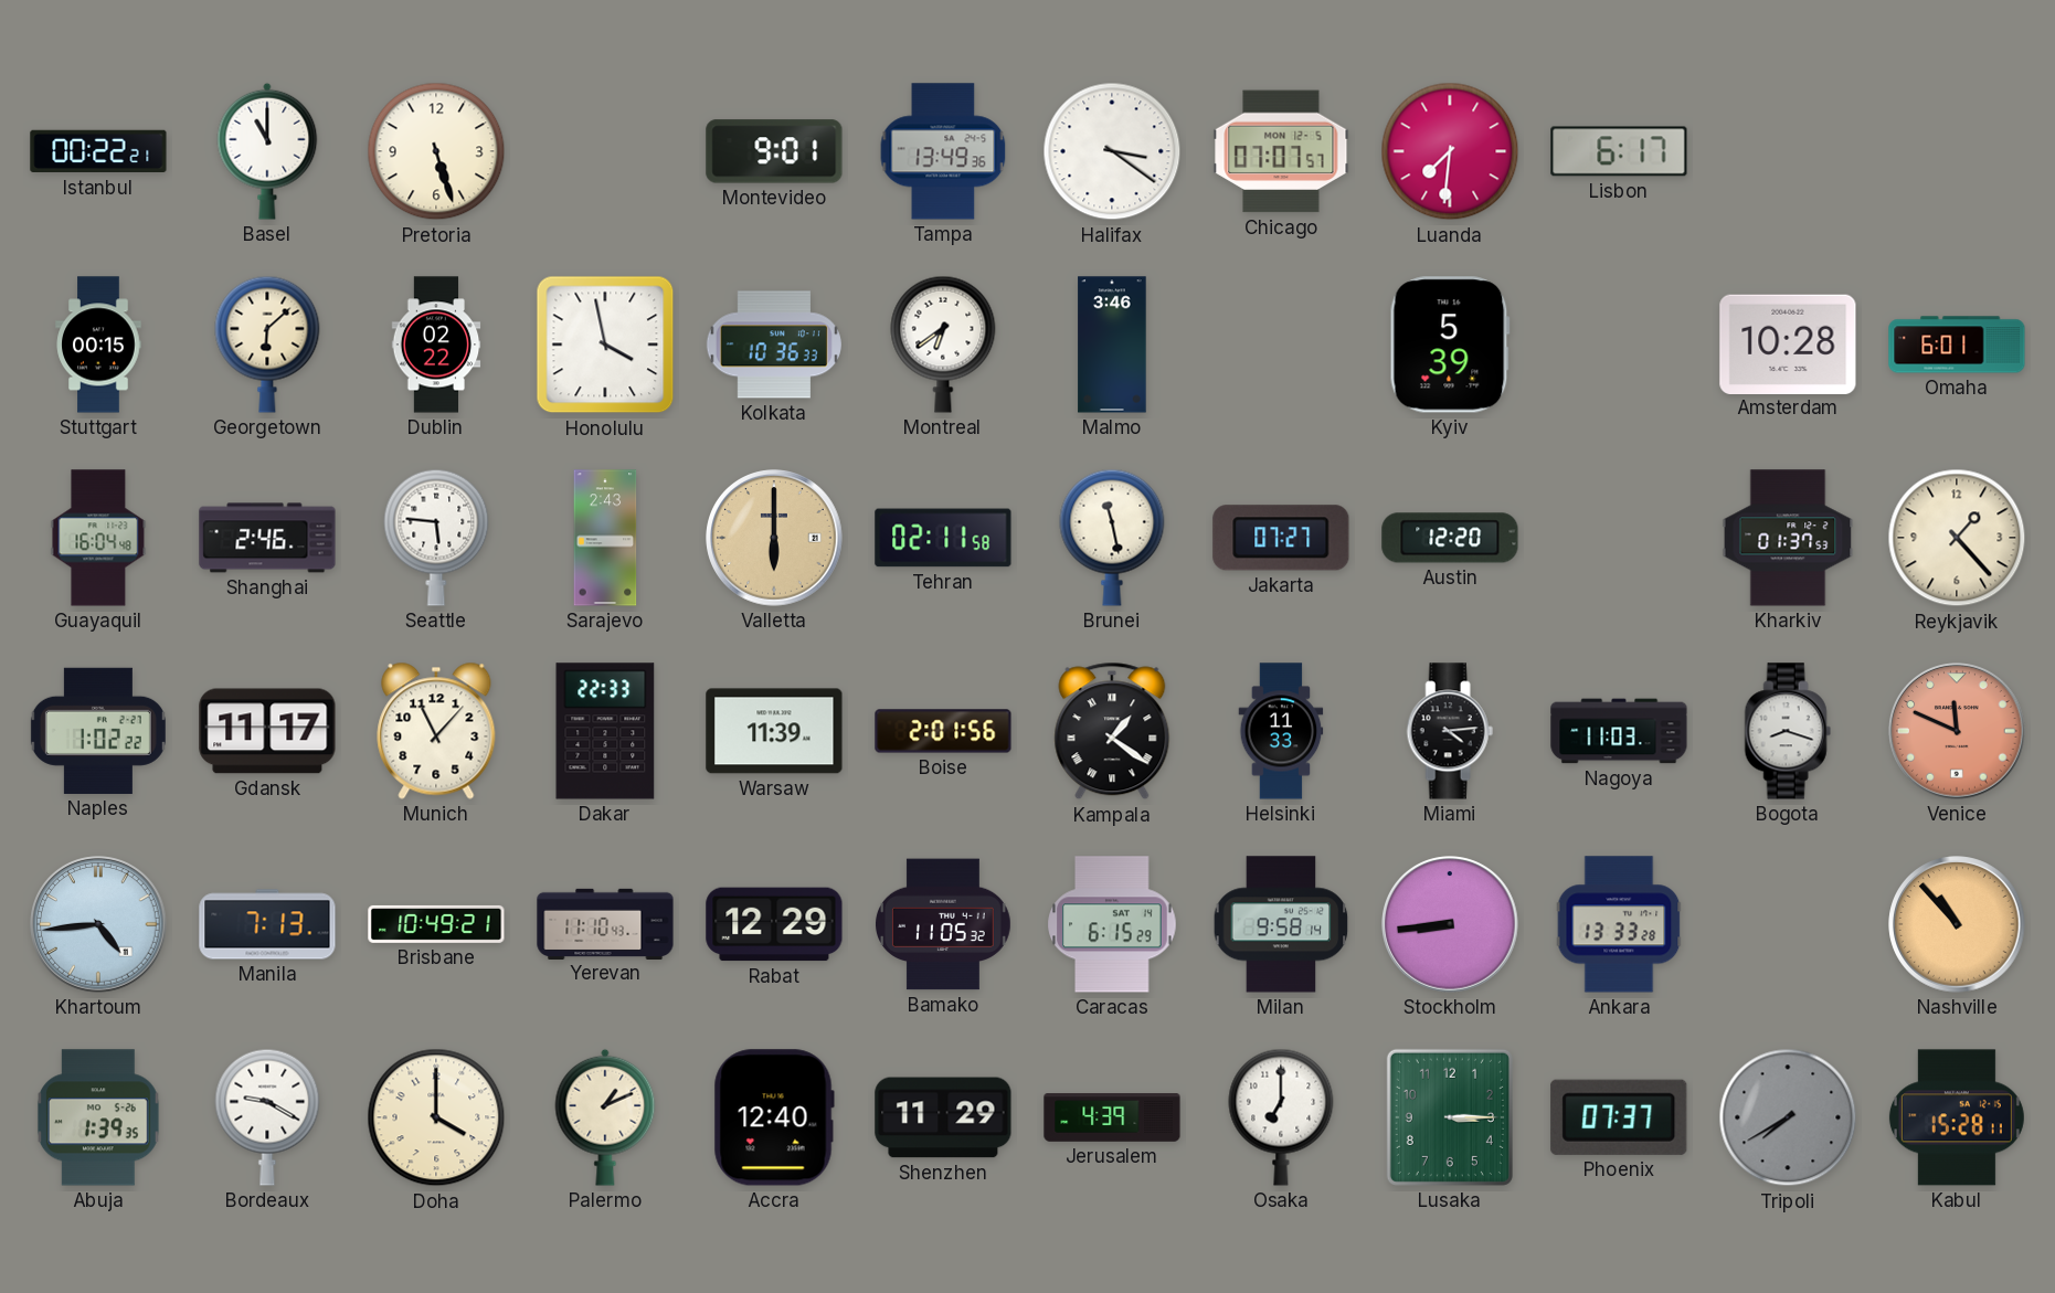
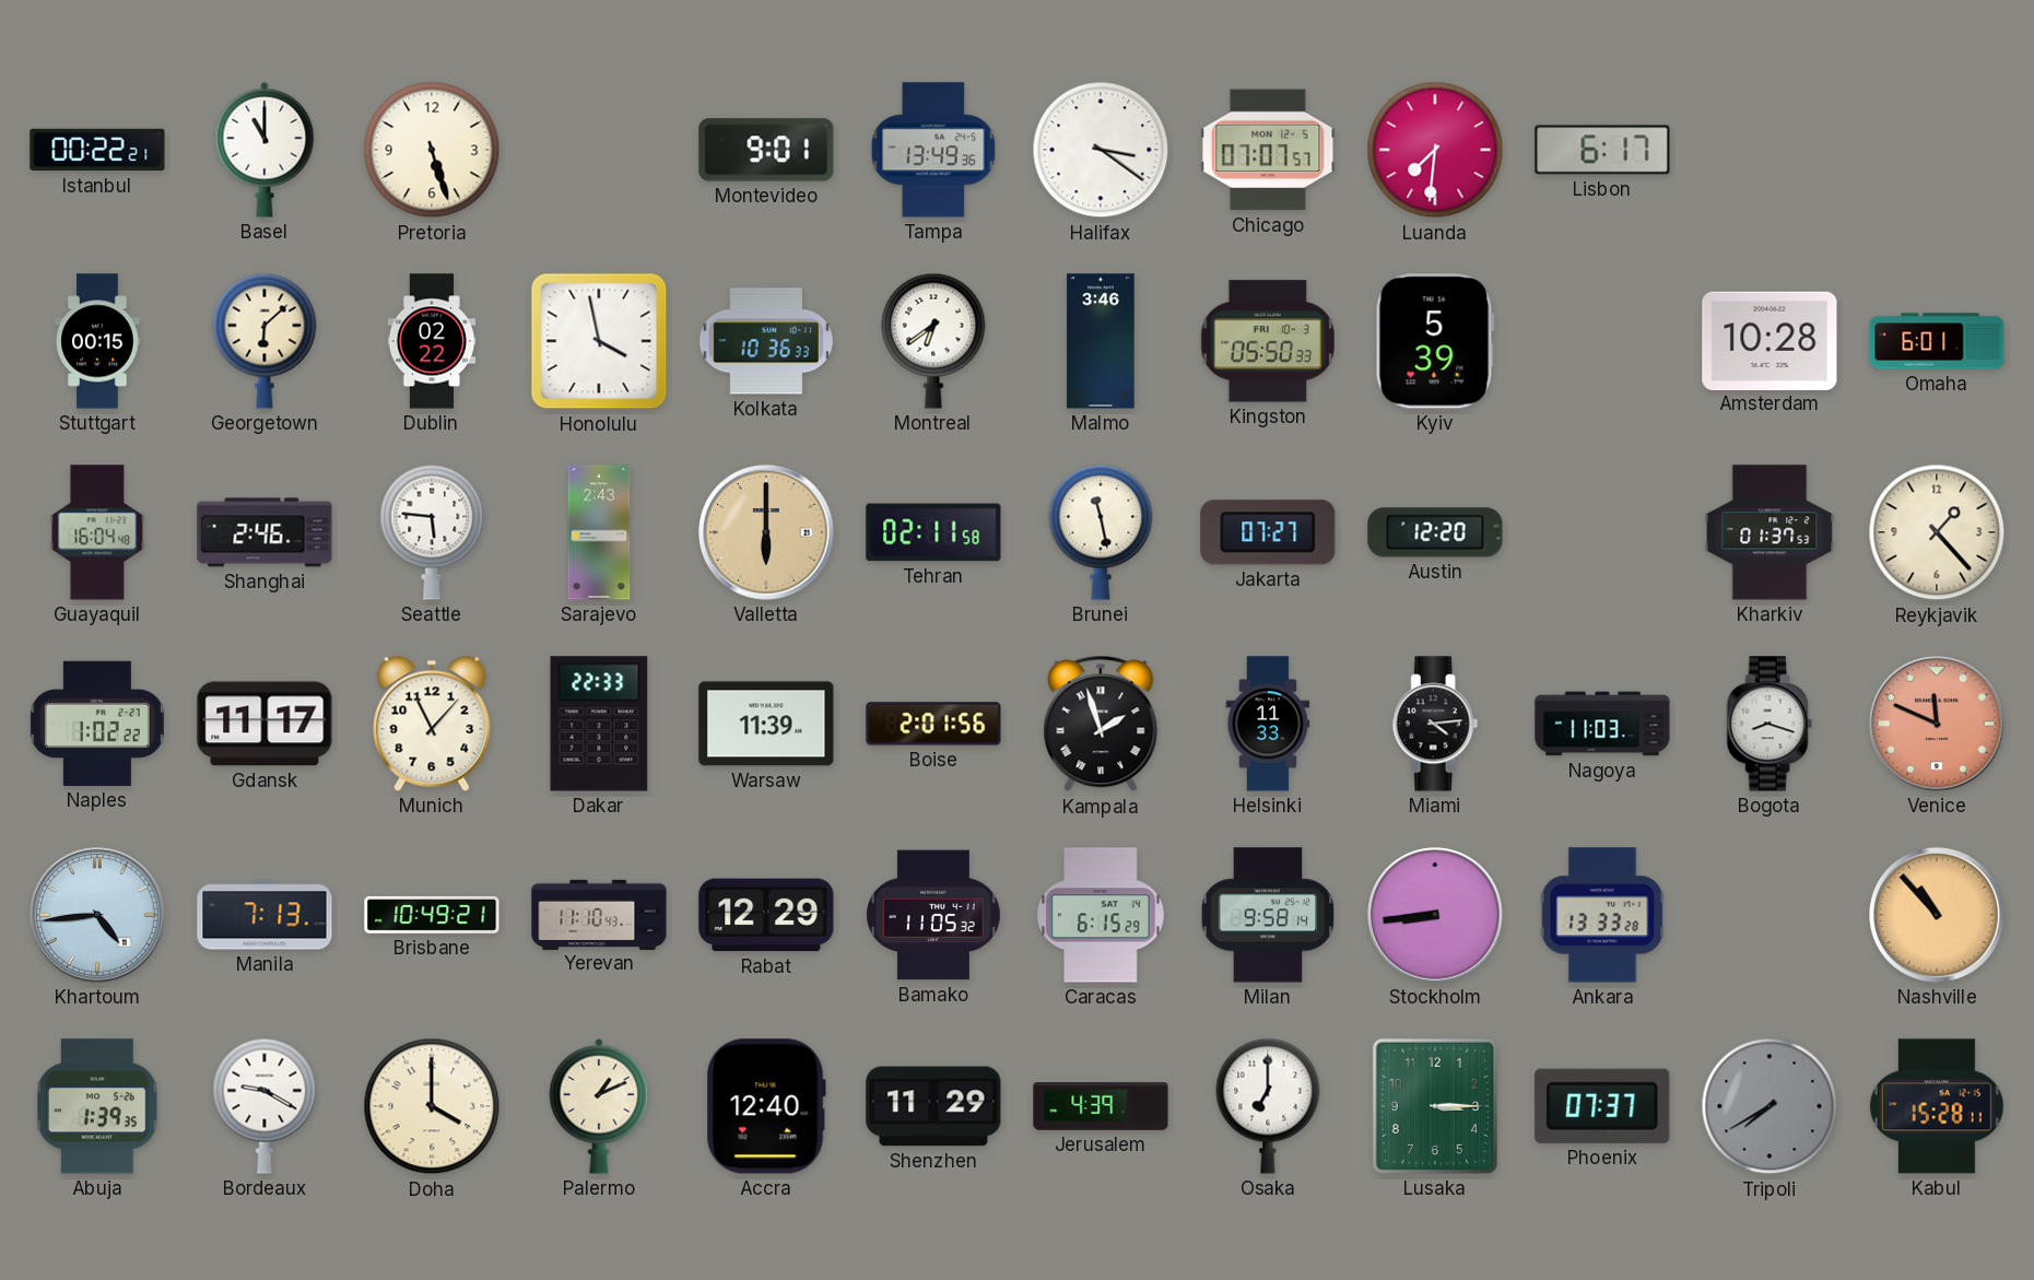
Kingston: none -> 05:50
Kampala: 1:21 -> 1:57
